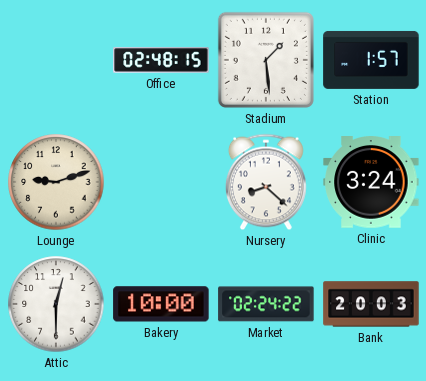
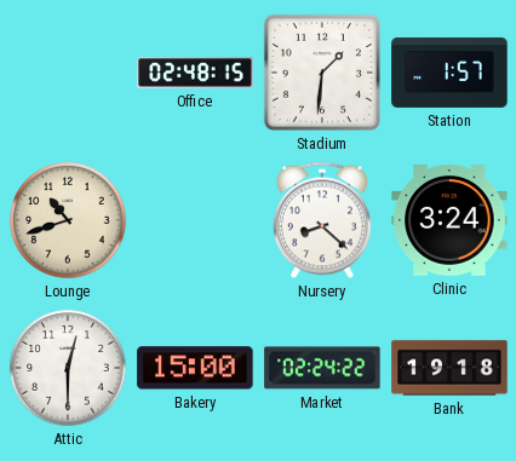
Stadium: 1:29 -> 1:31
Lounge: 9:12 -> 10:42
Bakery: 10:00 -> 15:00
Bank: 20:03 -> 19:18
